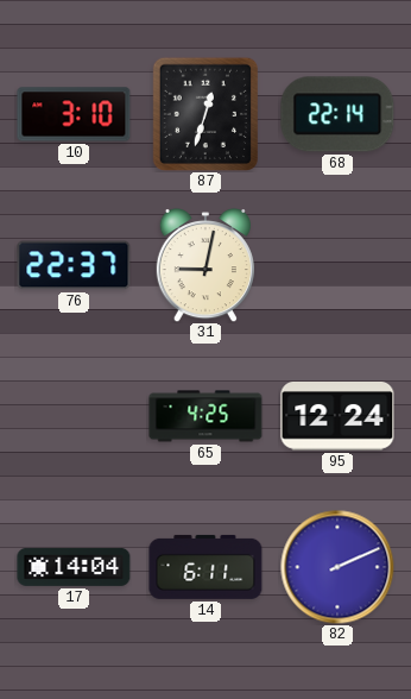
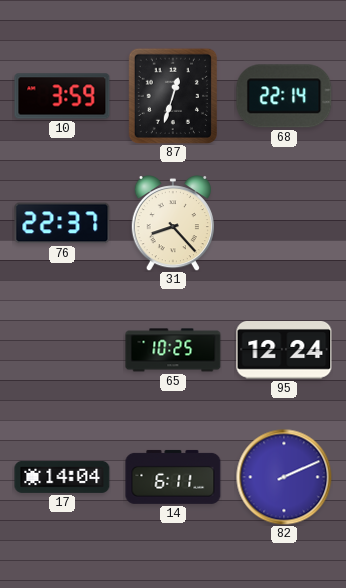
10: 3:10 -> 3:59
31: 9:02 -> 8:23
65: 4:25 -> 10:25
